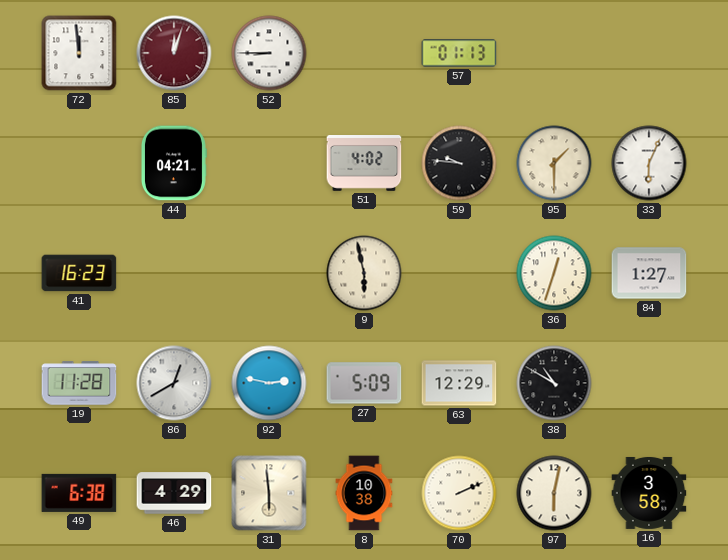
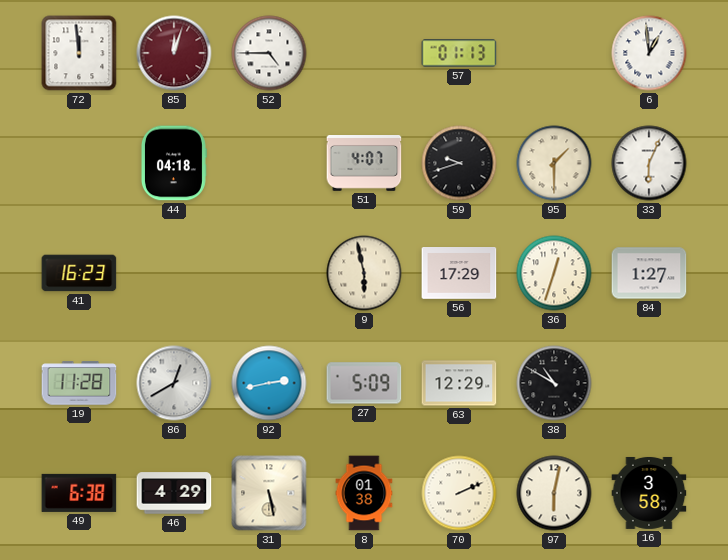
52: 8:45 -> 4:45
6: none -> 12:59
44: 04:21 -> 04:18
51: 4:02 -> 4:07
59: 9:46 -> 9:42
56: none -> 17:29
92: 2:47 -> 2:43
31: 5:59 -> 5:28
8: 10:38 -> 01:38
